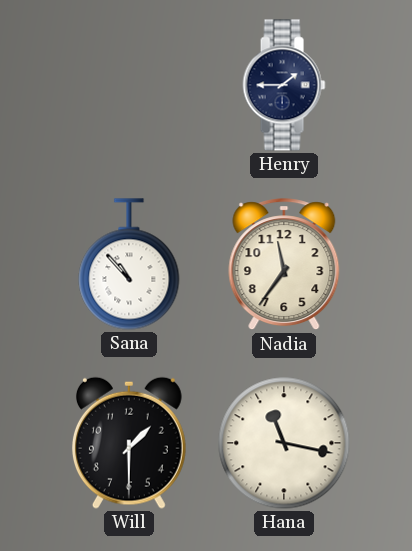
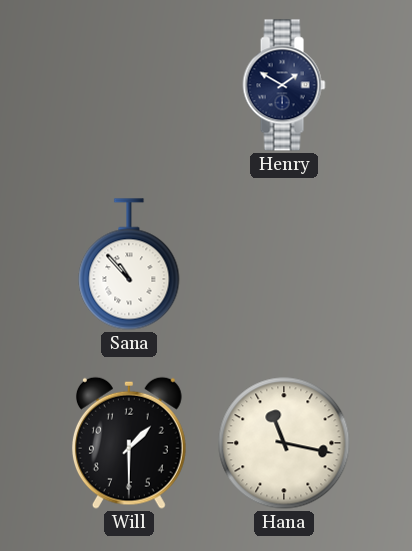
Henry: 1:45 -> 1:50
Nadia: 11:36 -> none
